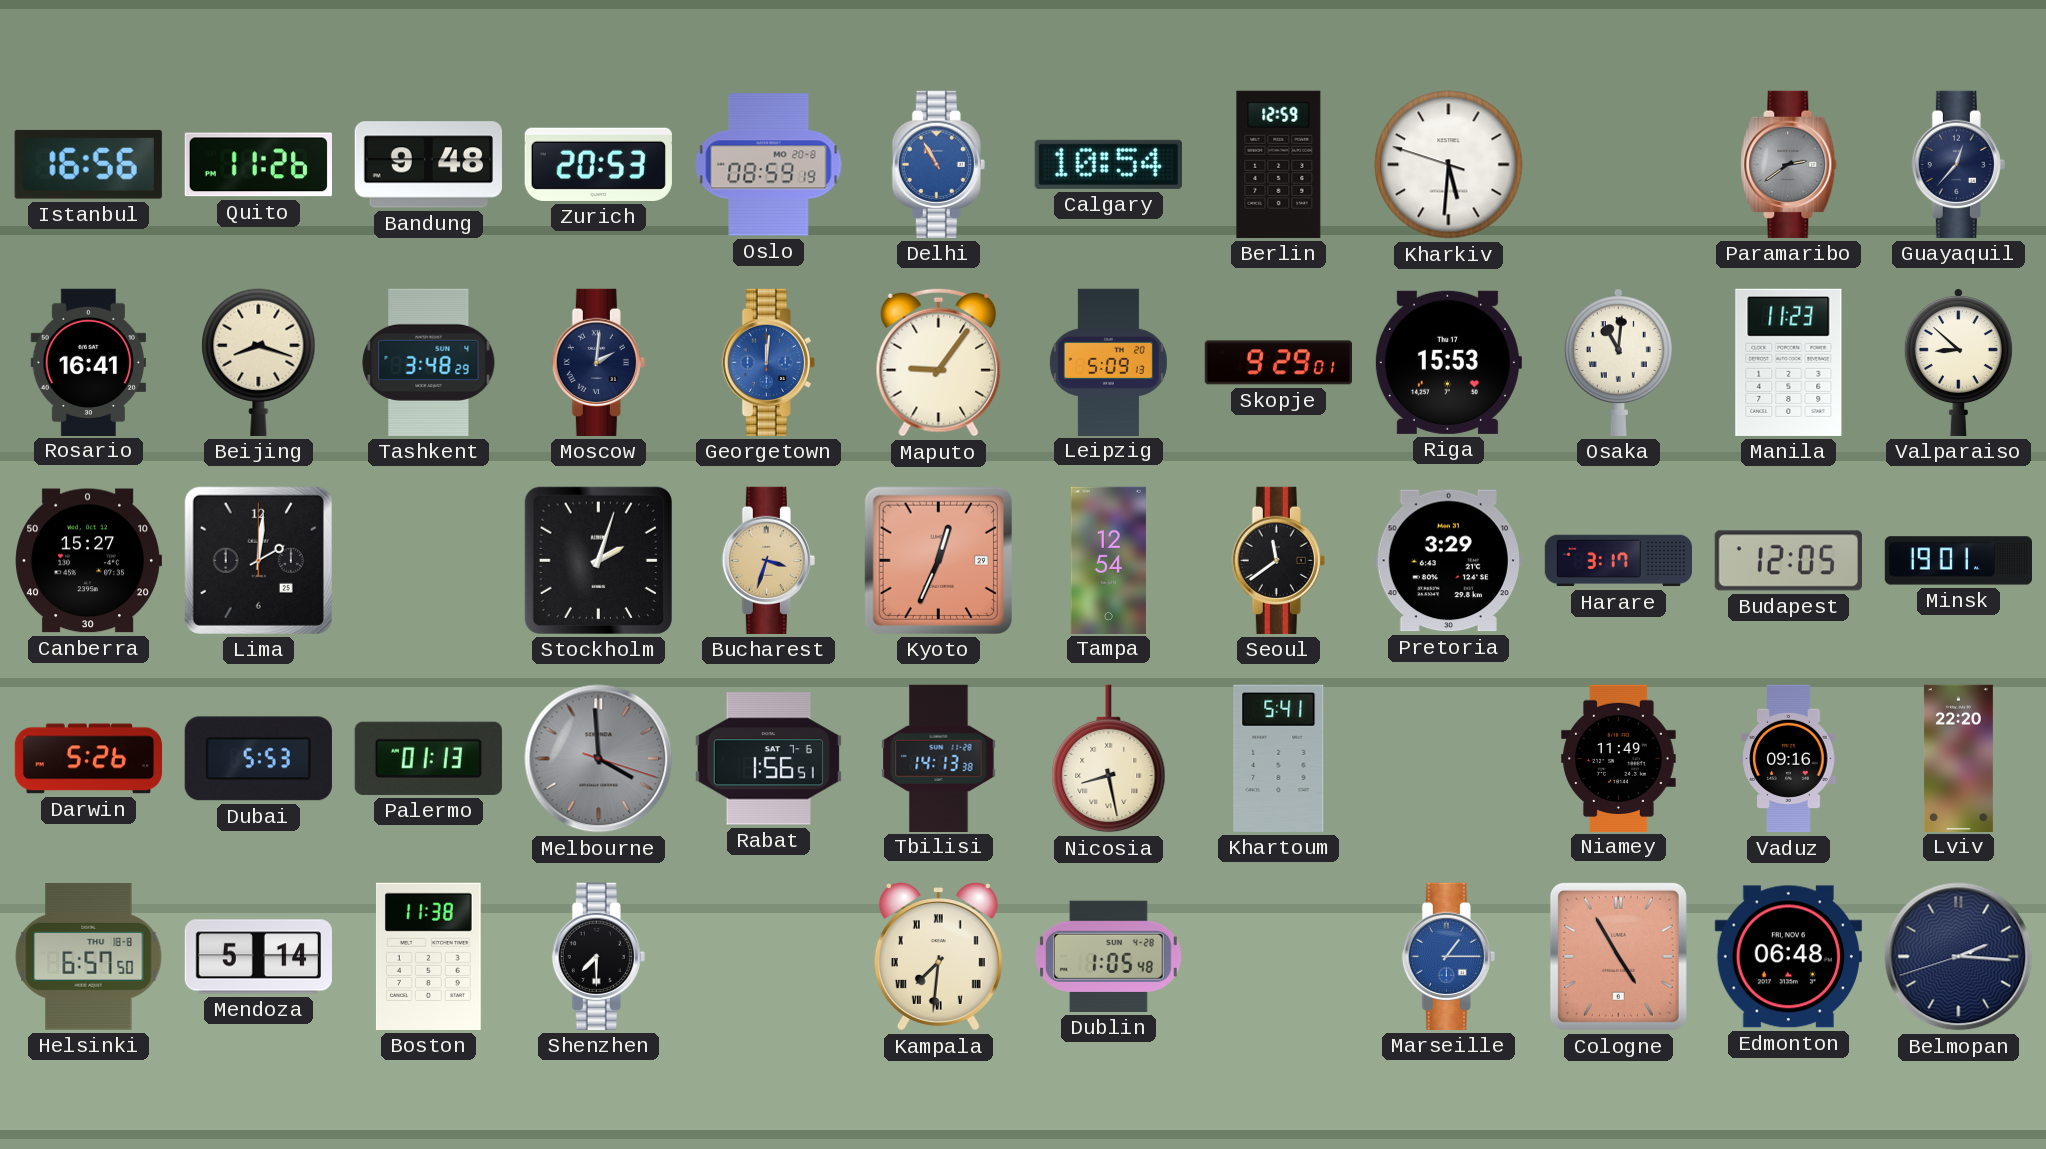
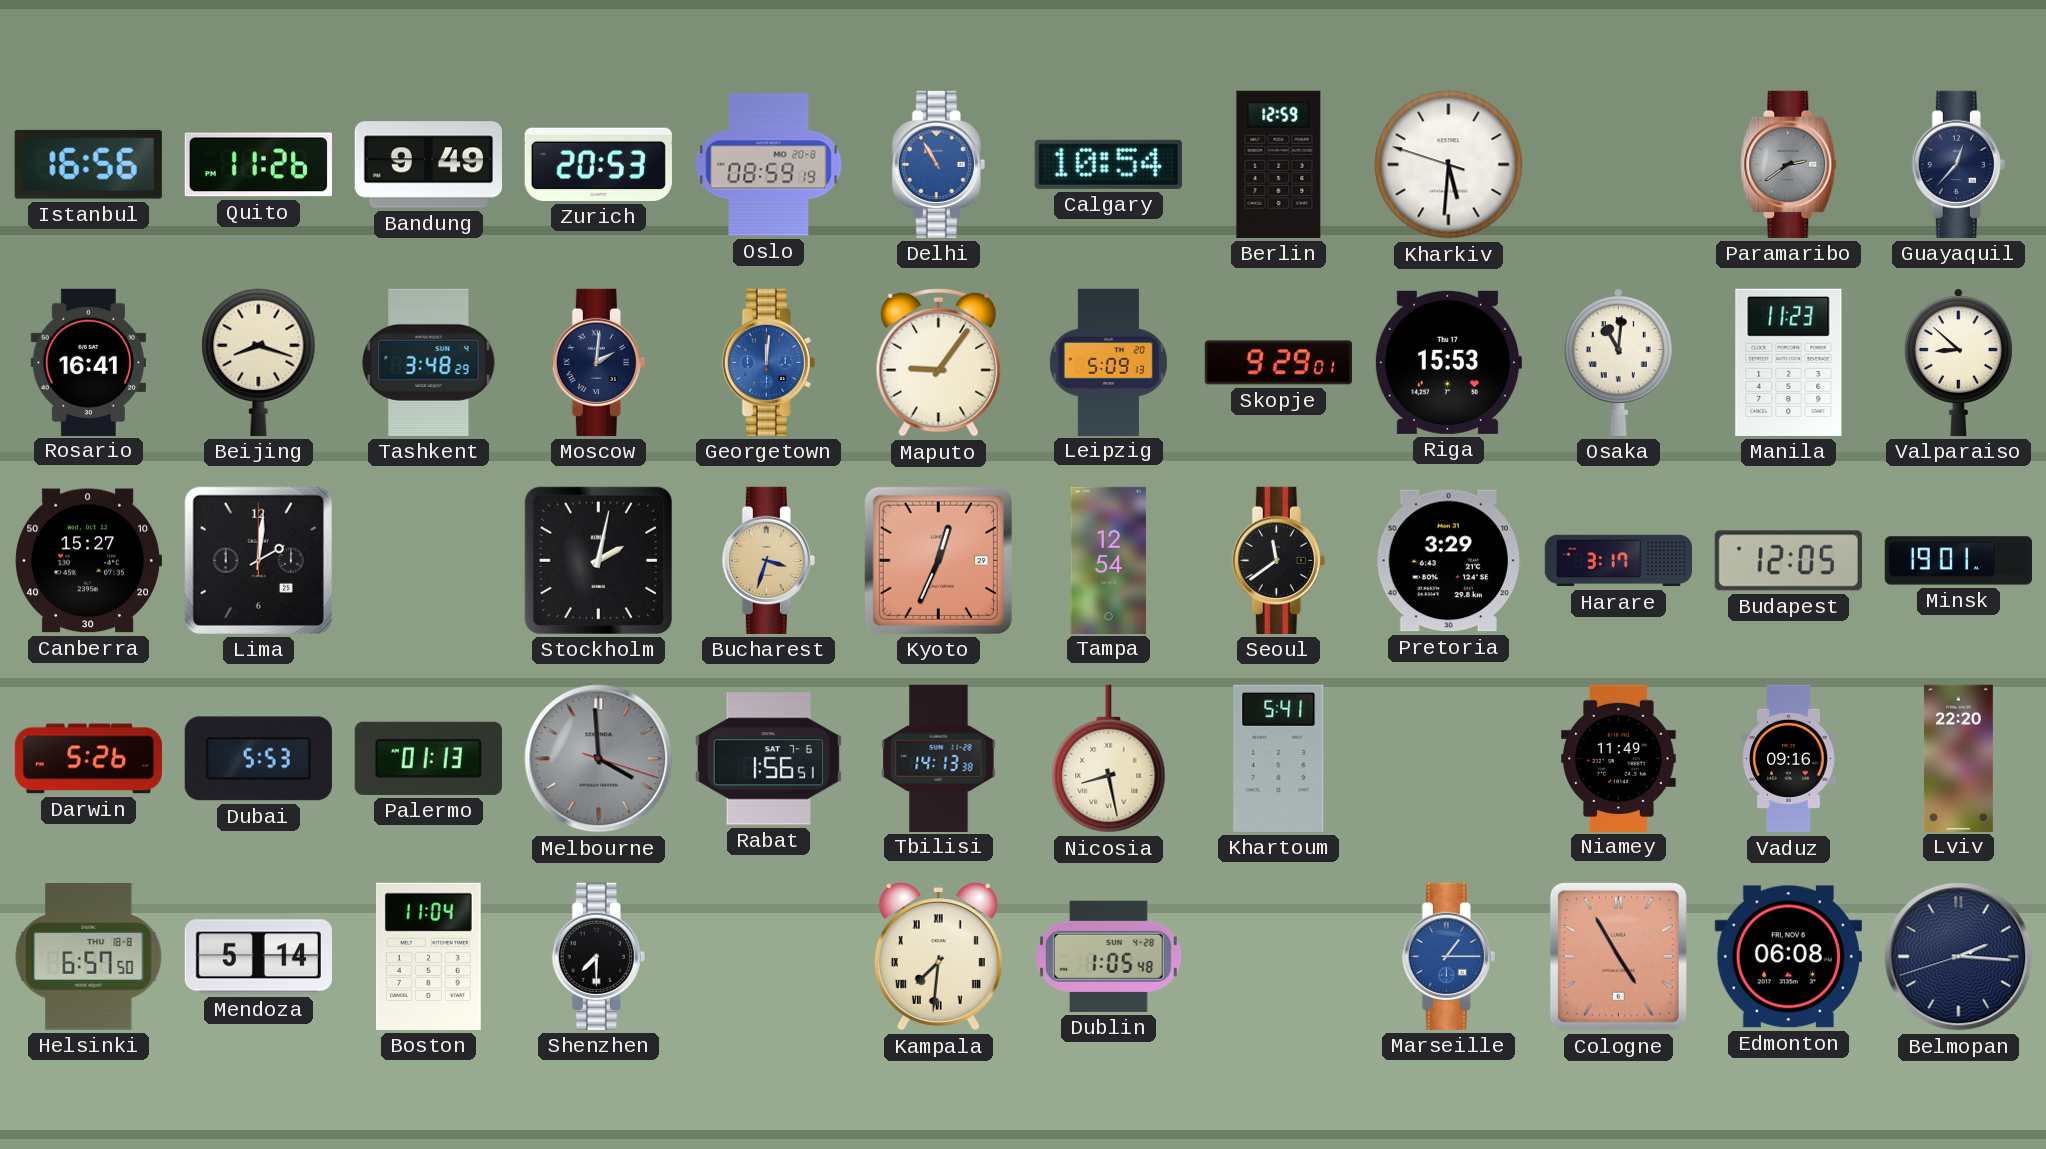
Bandung: 9:48 -> 9:49
Stockholm: 2:03 -> 2:02
Boston: 11:38 -> 11:04
Edmonton: 06:48 -> 06:08
